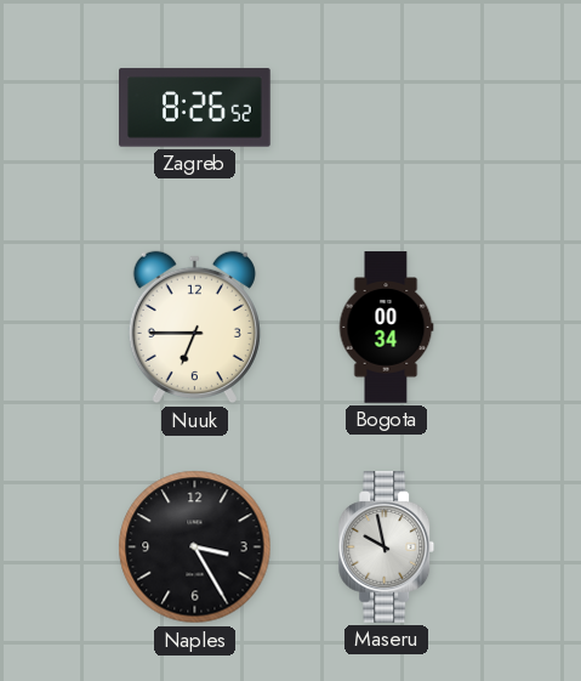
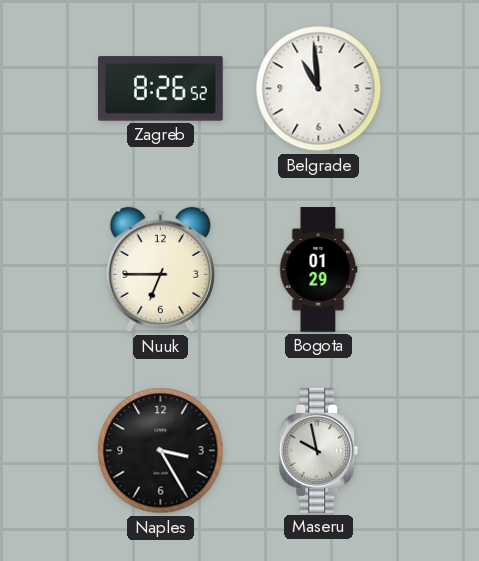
Belgrade: none -> 10:59
Bogota: 00:34 -> 01:29
